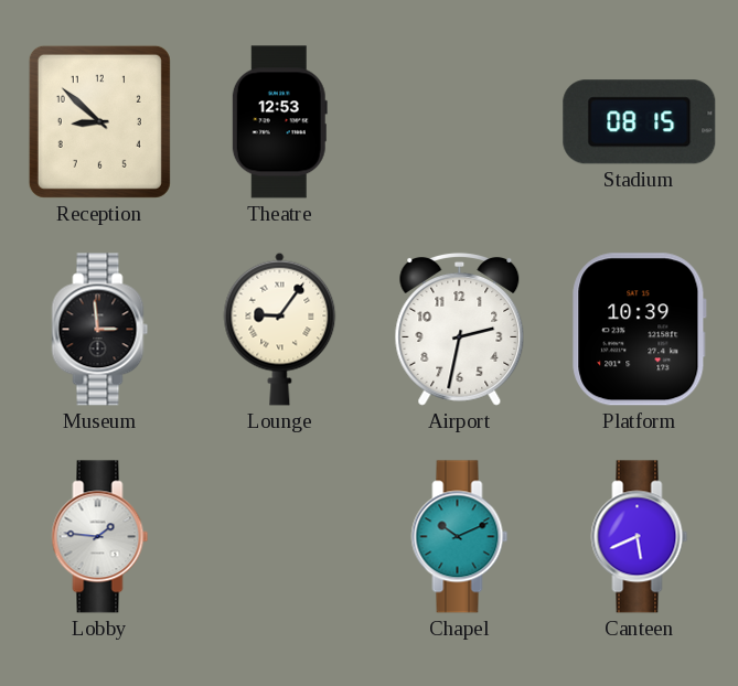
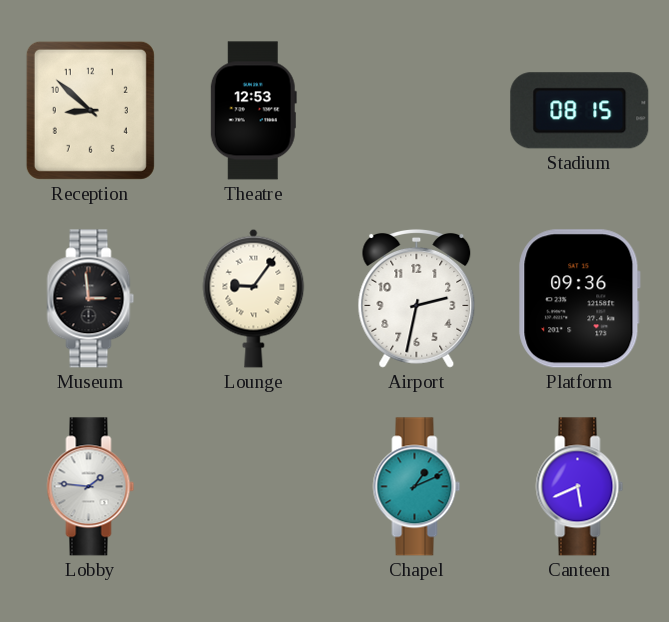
Platform: 10:39 -> 09:36
Chapel: 10:11 -> 1:11
